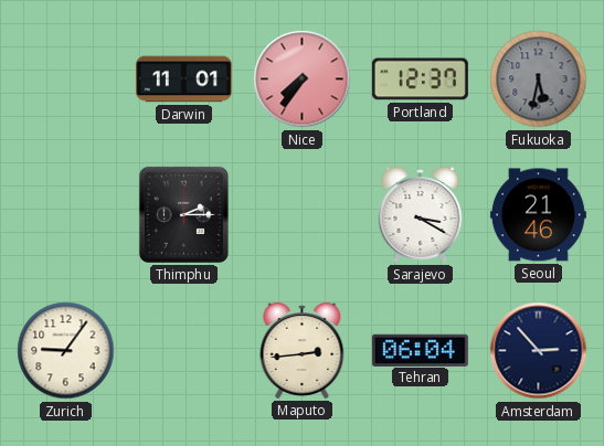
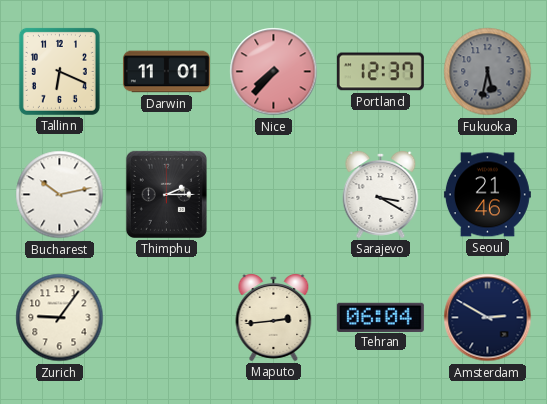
Tallinn: none -> 6:19
Nice: 7:36 -> 7:37
Bucharest: none -> 10:13
Amsterdam: 2:53 -> 2:50
